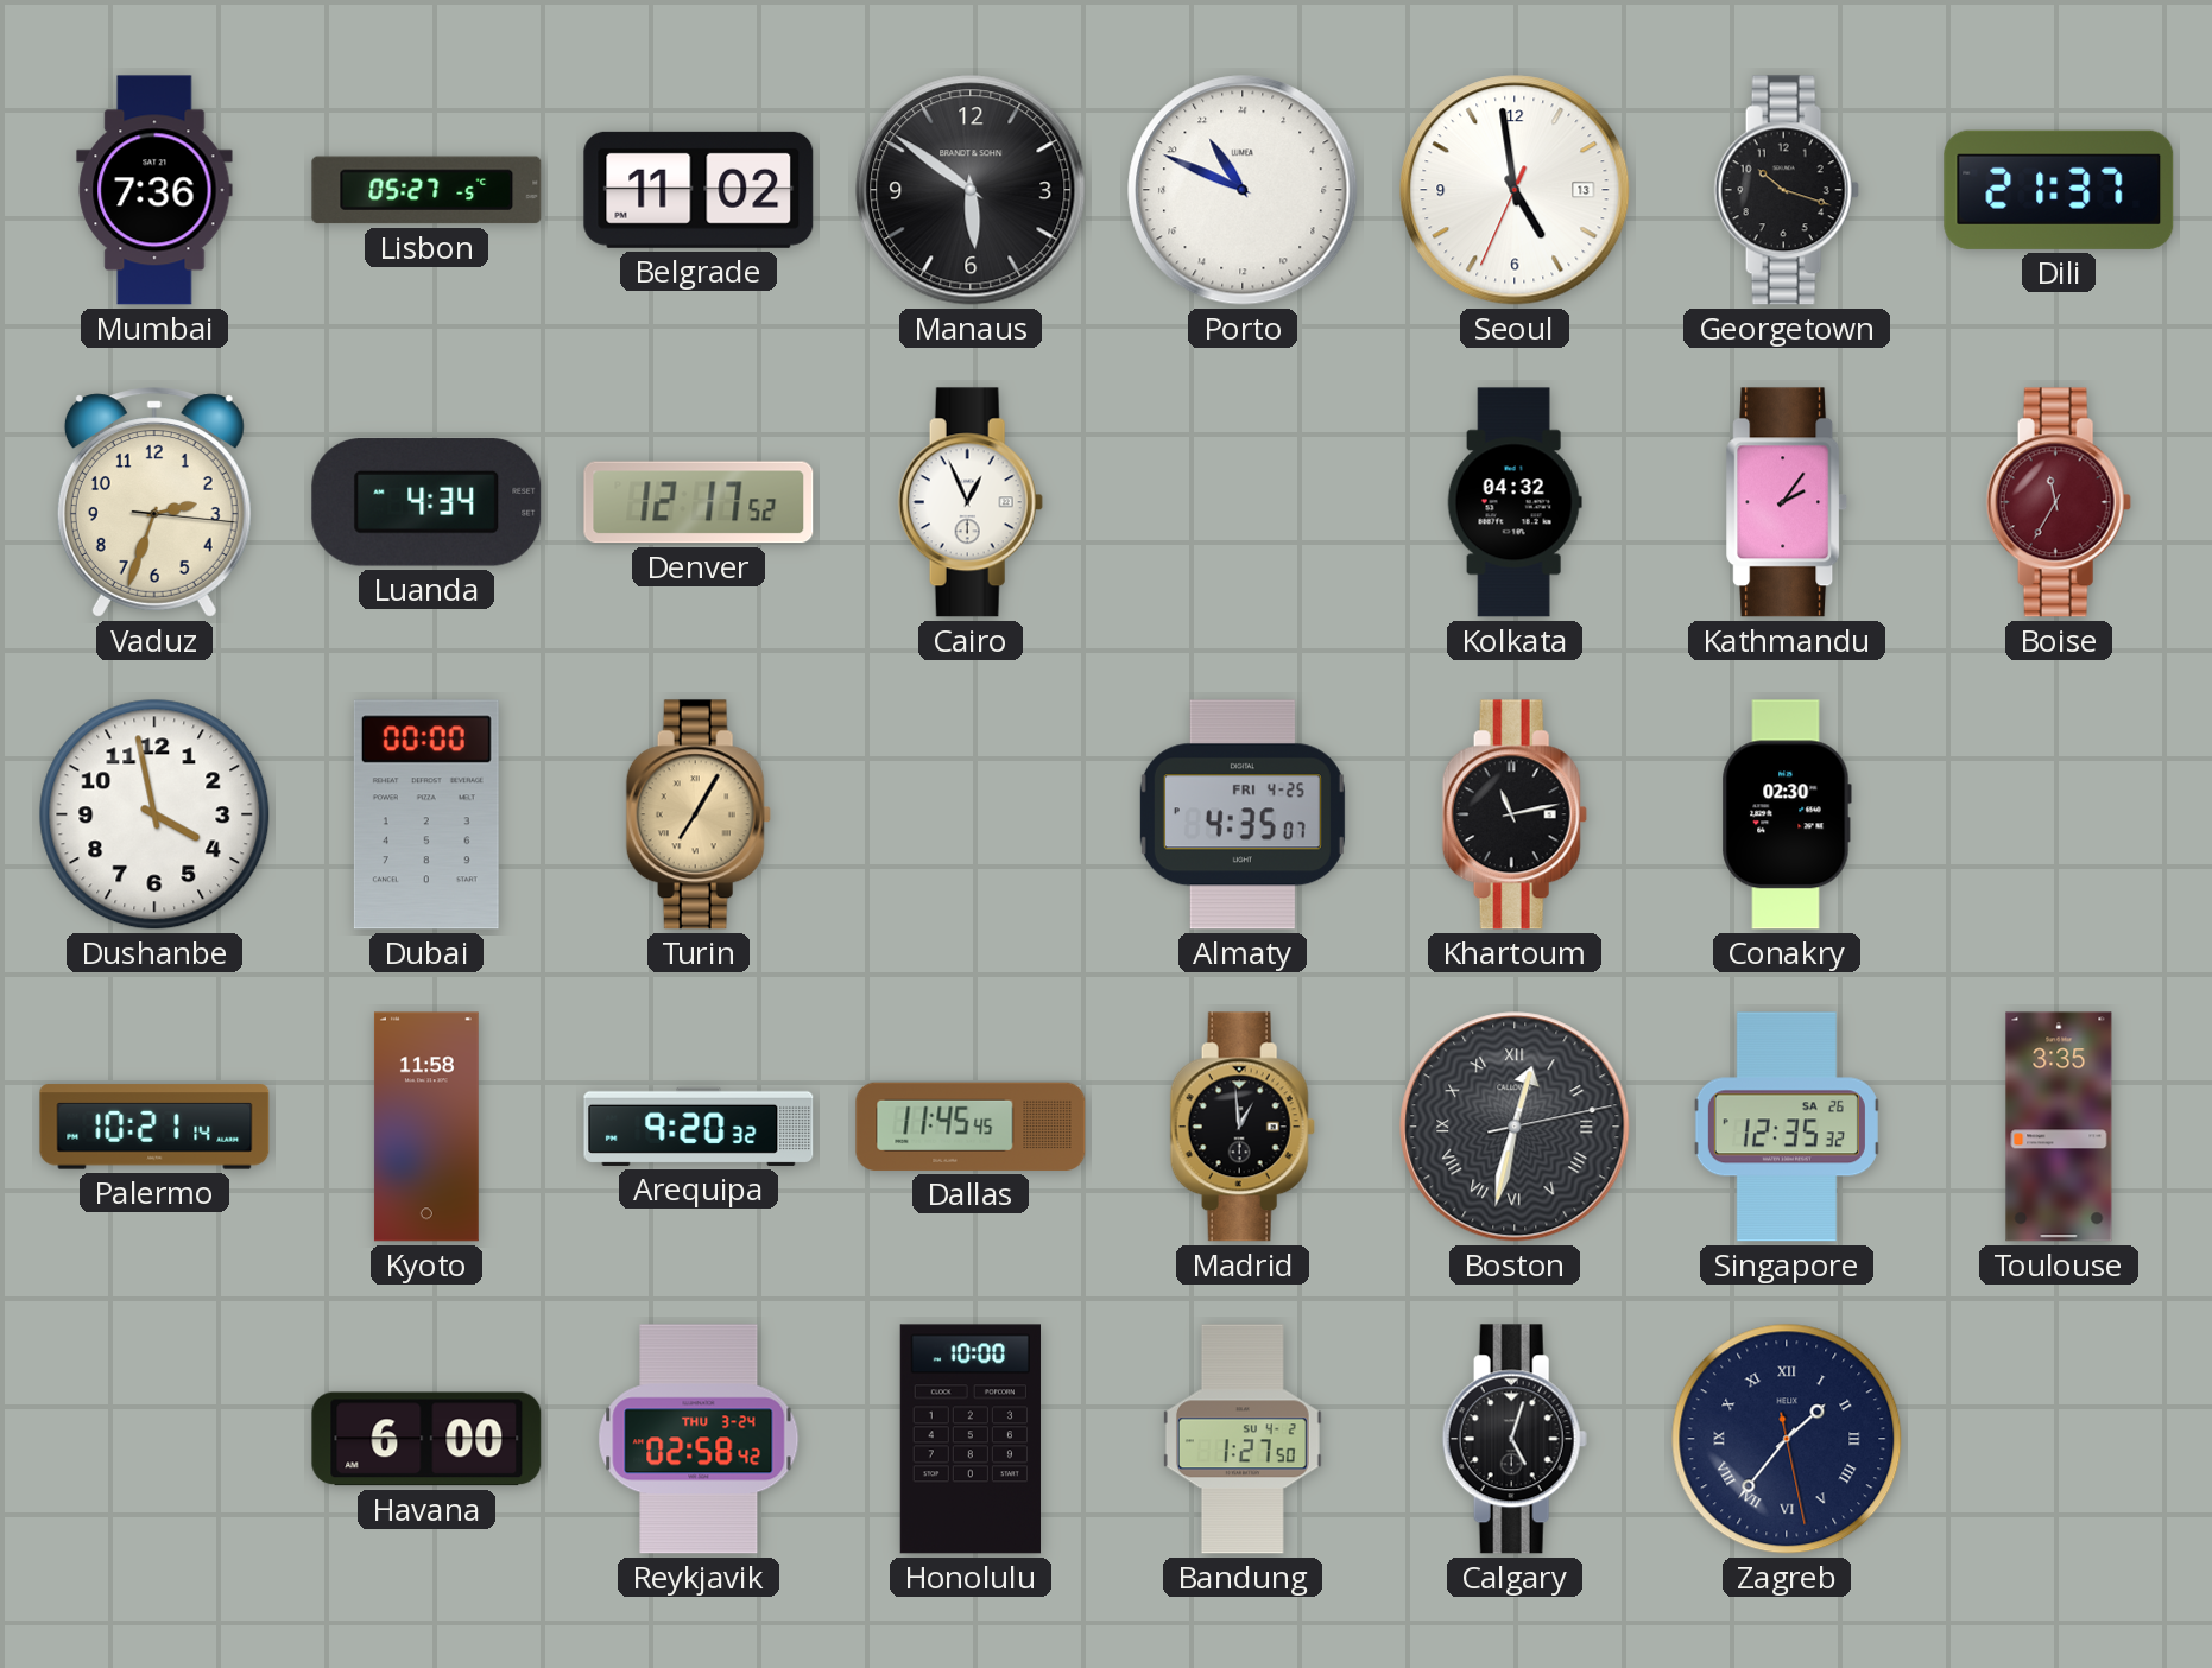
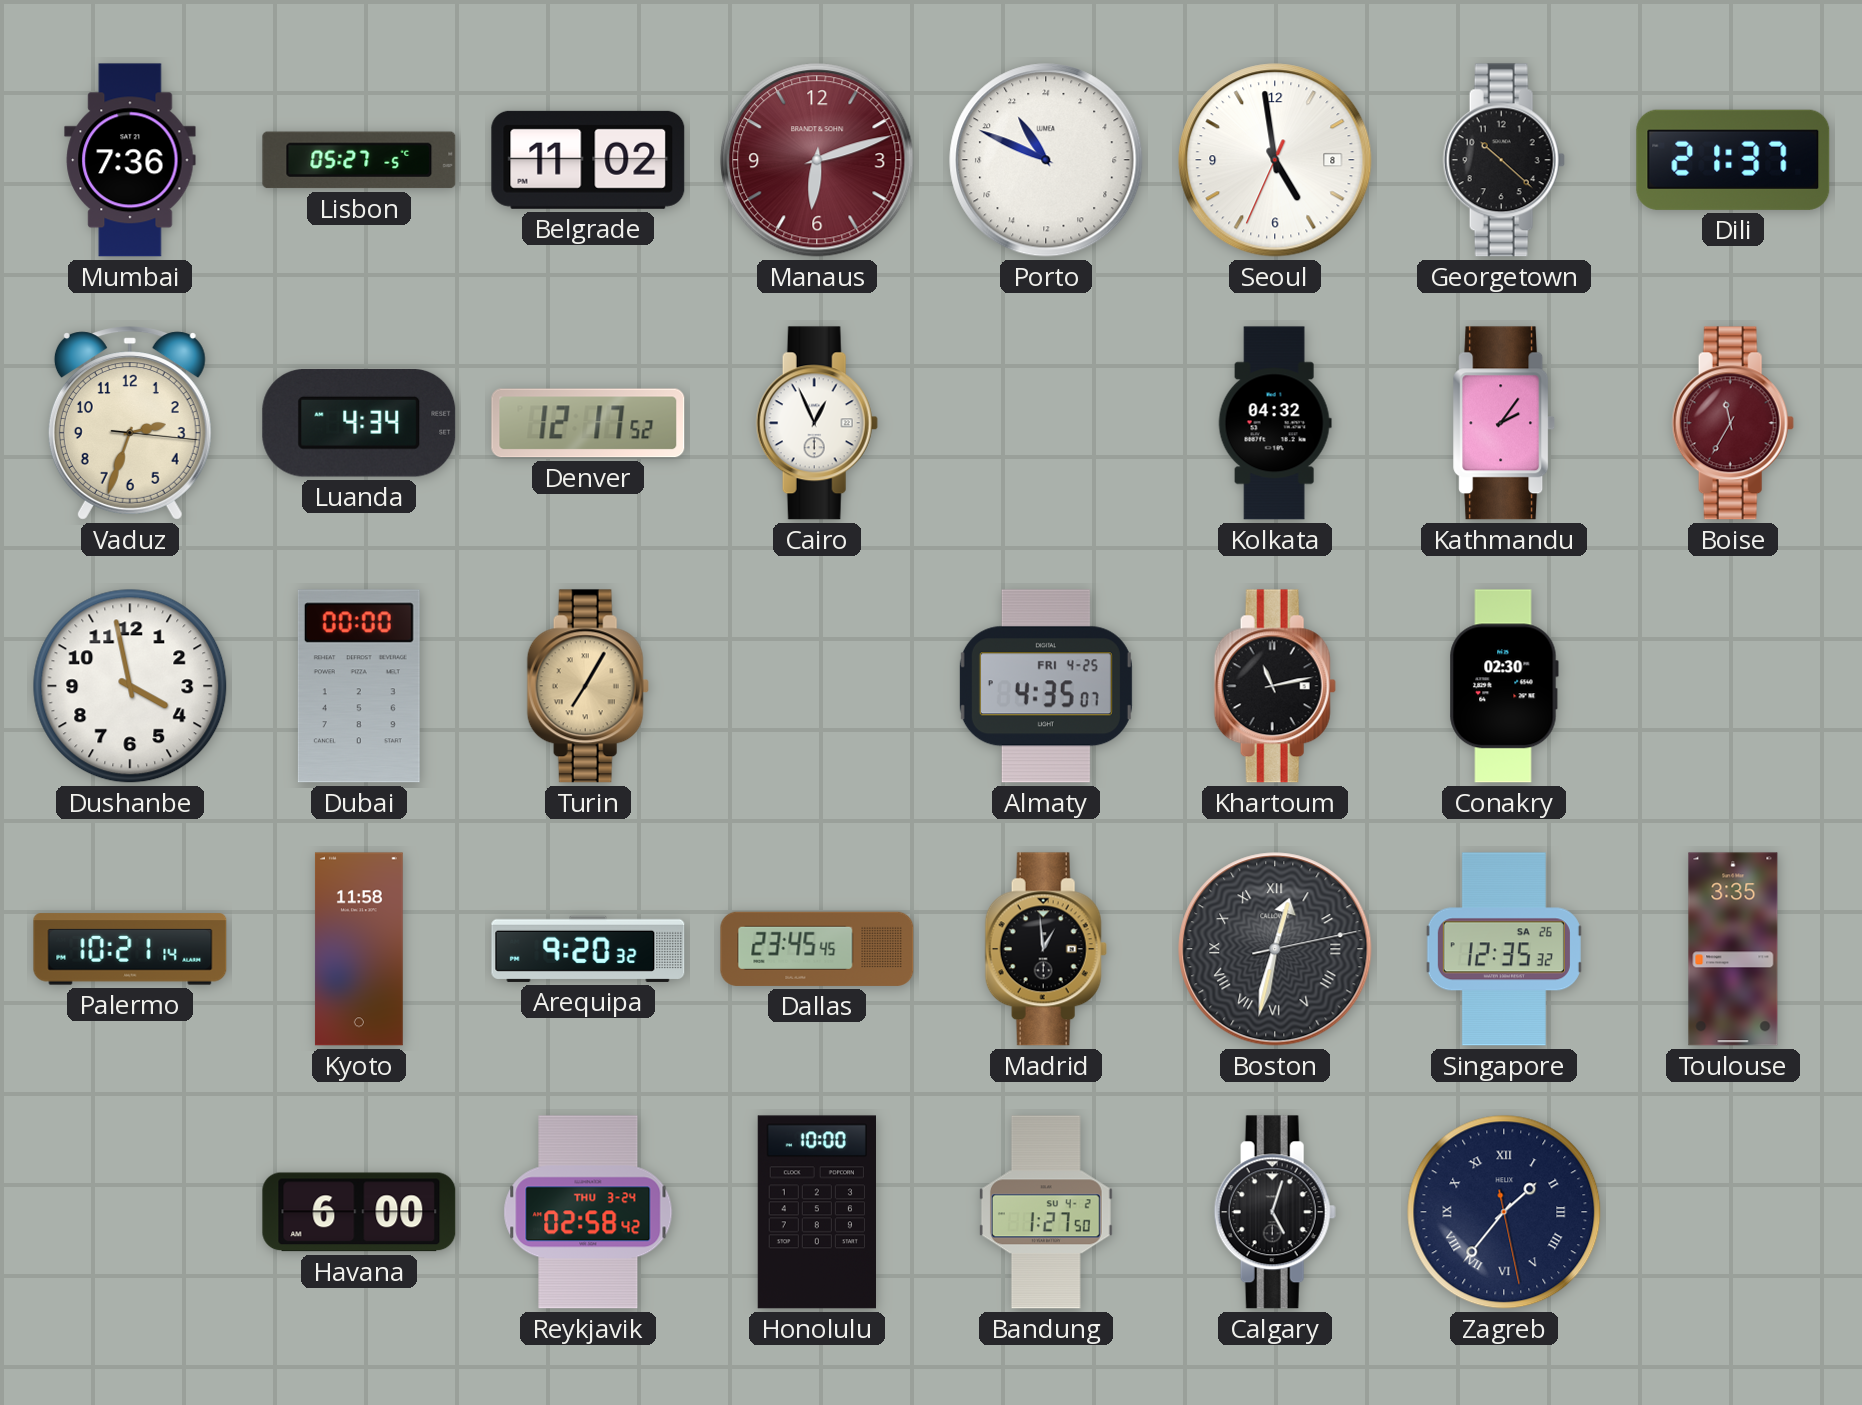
Manaus: 5:51 -> 6:12
Manaus dial: black -> burgundy
Seoul date: 13 -> 8
Georgetown: 10:18 -> 10:22
Dallas: 11:45 -> 23:45
